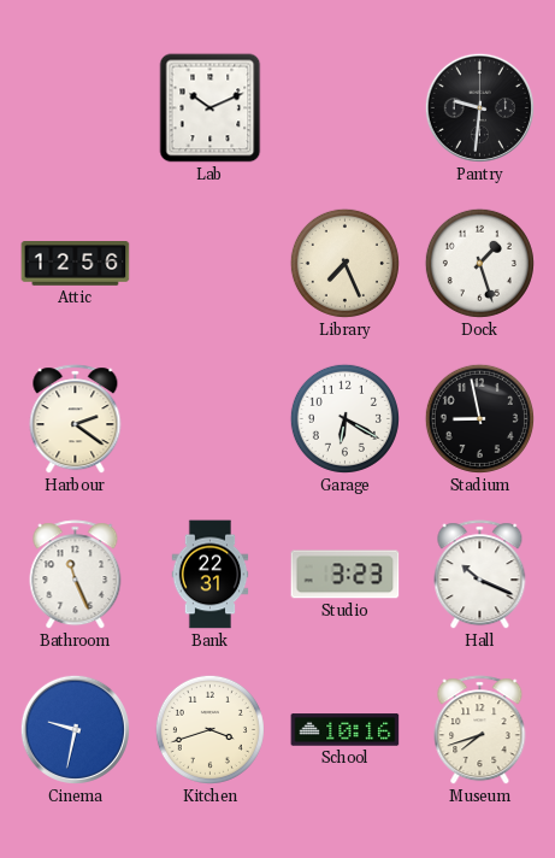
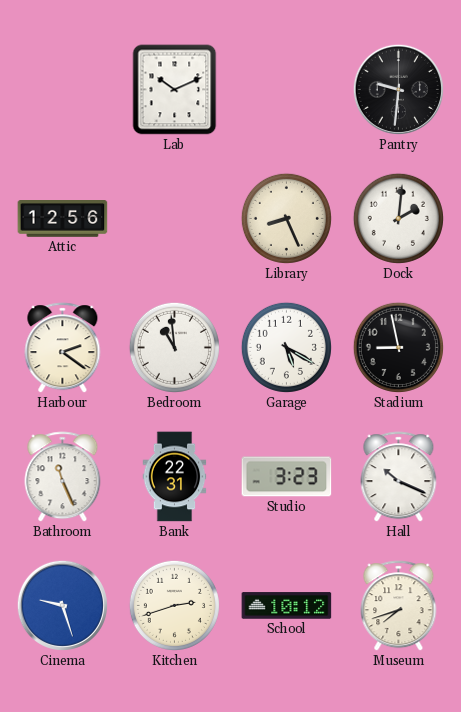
Library: 7:26 -> 8:26
Dock: 1:27 -> 2:01
Bedroom: none -> 10:59
Garage: 6:20 -> 5:20
Cinema: 9:32 -> 9:27
Kitchen: 3:42 -> 2:42
School: 10:16 -> 10:12
